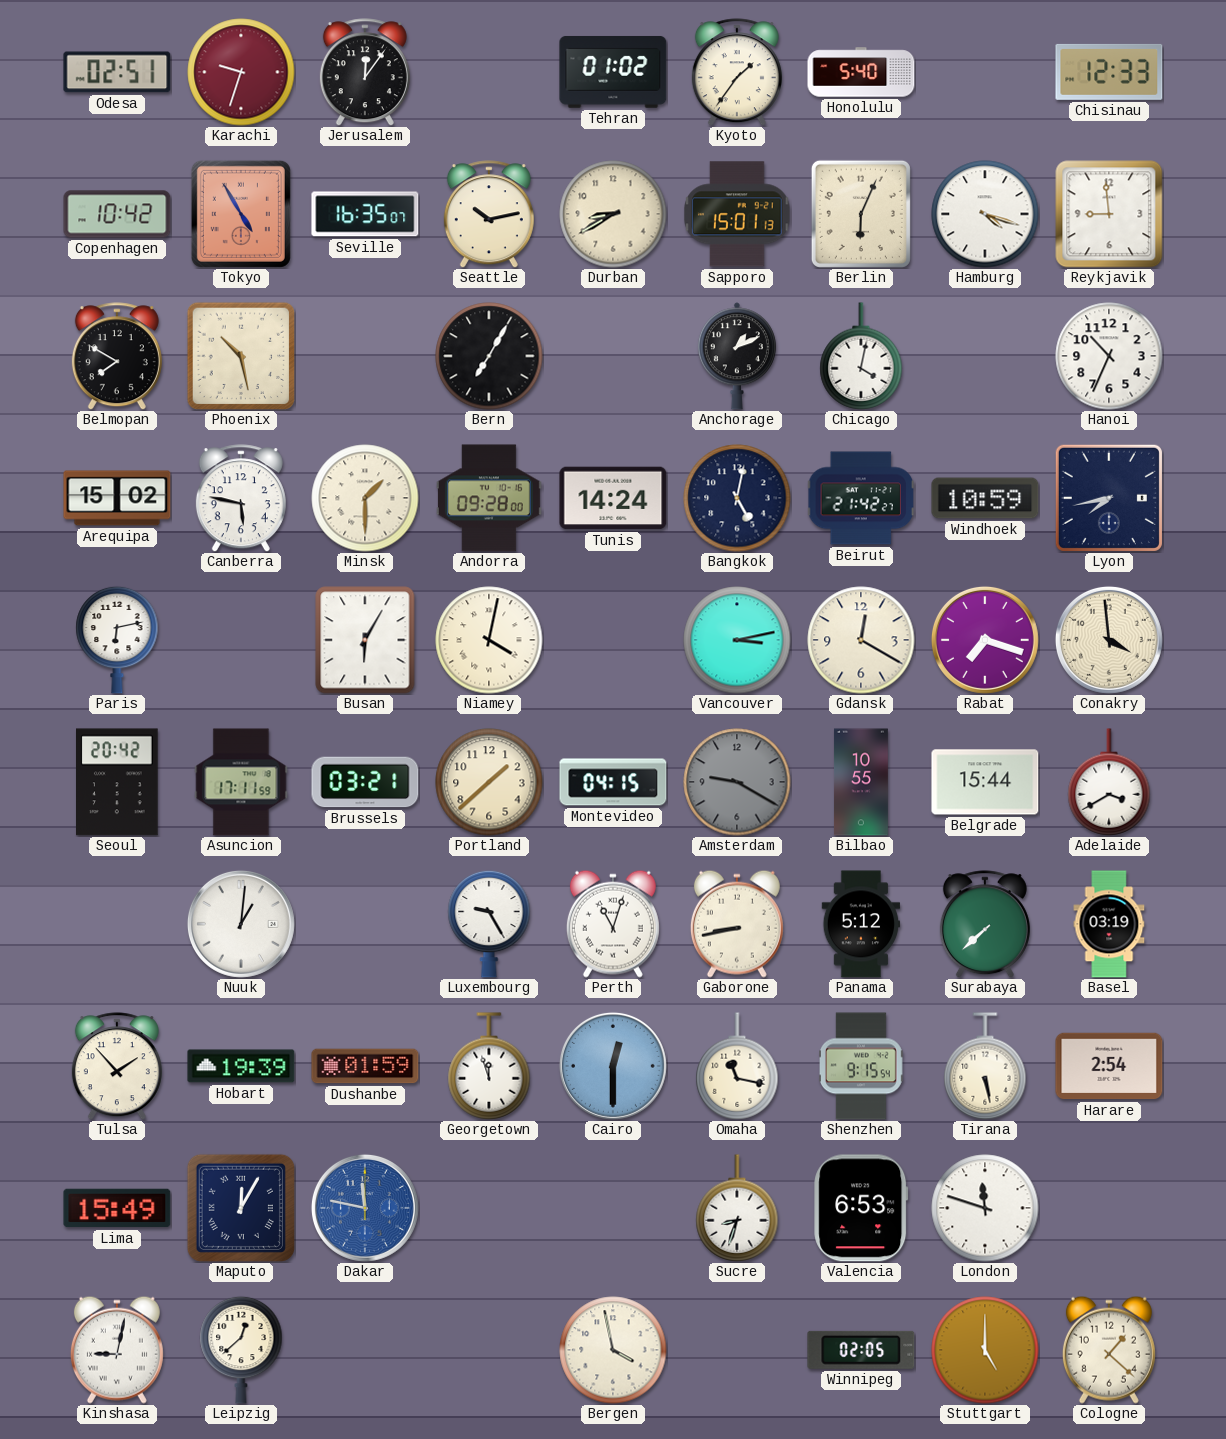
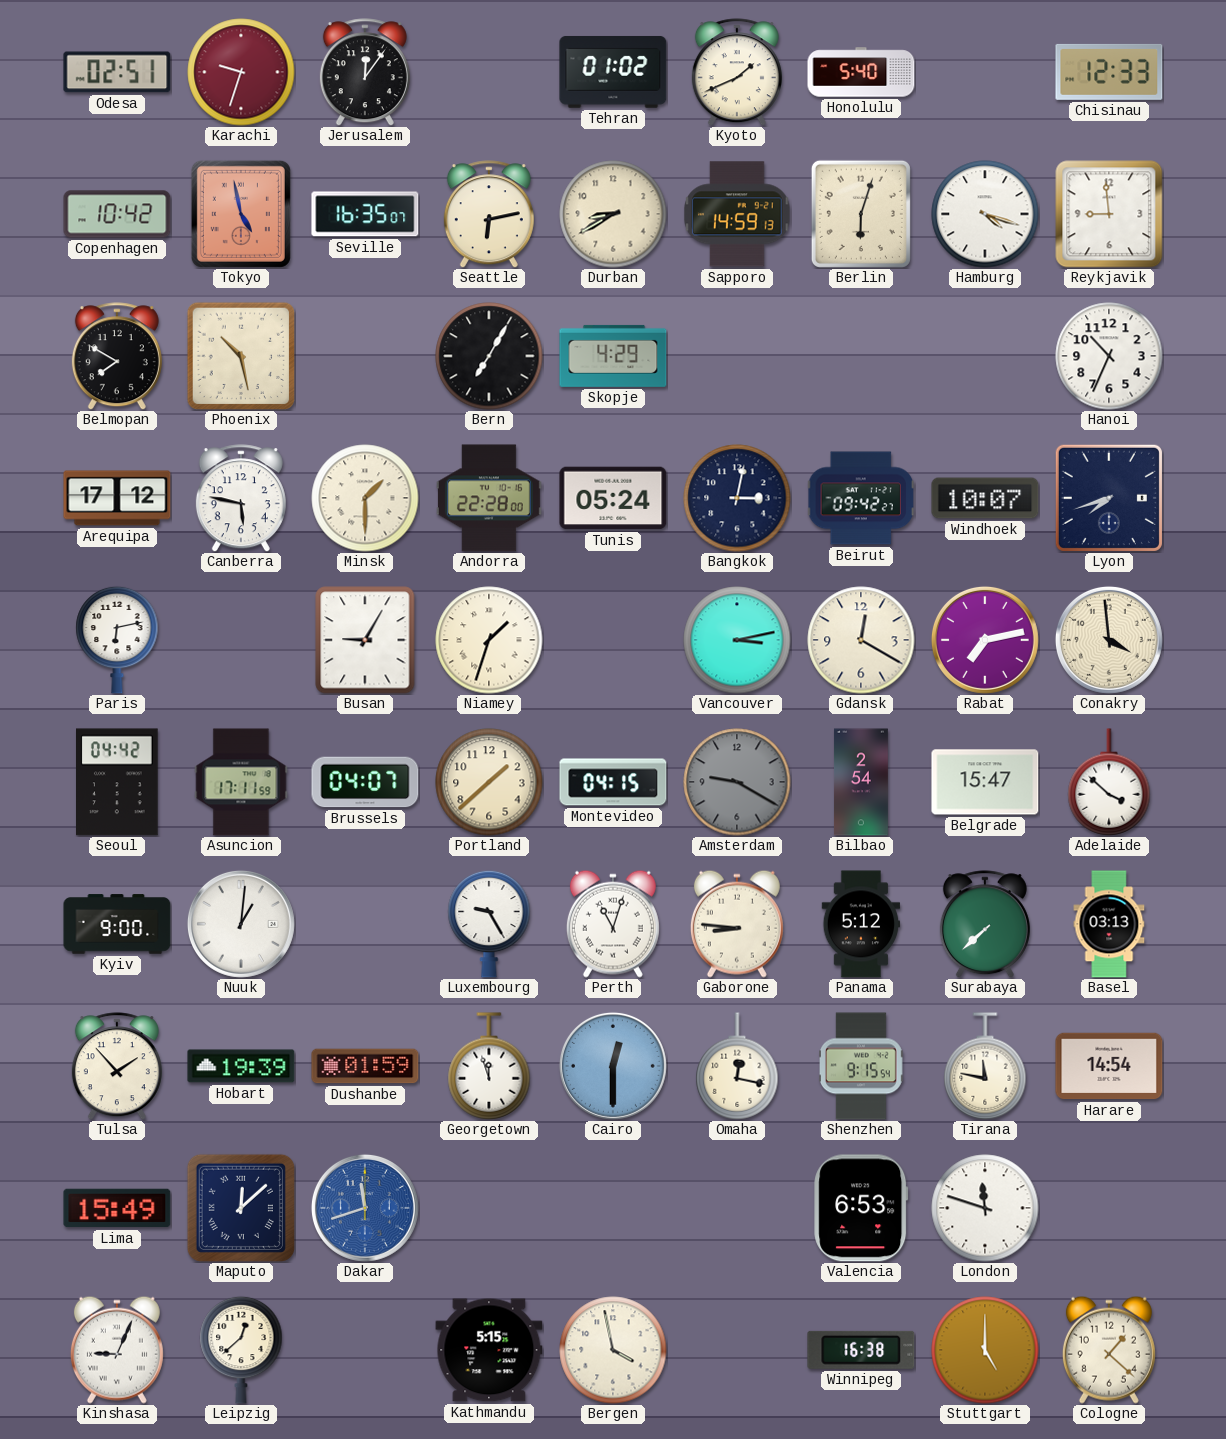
Kyoto: 1:36 -> 1:41
Tokyo: 4:55 -> 4:58
Seattle: 10:13 -> 6:13
Sapporo: 15:01 -> 14:59
Berlin: 6:04 -> 6:03
Skopje: none -> 4:29
Anchorage: 1:11 -> none
Chicago: 4:02 -> none
Arequipa: 15:02 -> 17:12
Andorra: 09:28 -> 22:28
Tunis: 14:24 -> 05:24
Bangkok: 5:02 -> 3:02
Beirut: 21:42 -> 09:42
Windhoek: 10:59 -> 10:07
Lyon: 7:43 -> 7:42
Busan: 6:05 -> 9:05
Niamey: 4:02 -> 1:33
Rabat: 7:18 -> 7:13
Seoul: 20:42 -> 04:42
Brussels: 03:21 -> 04:07
Bilbao: 10:55 -> 2:54
Belgrade: 15:44 -> 15:47
Adelaide: 3:40 -> 3:52
Kyiv: none -> 9:00
Gaborone: 8:43 -> 8:46
Basel: 03:19 -> 03:13
Omaha: 11:17 -> 12:17
Tirana: 5:28 -> 11:47
Harare: 2:54 -> 14:54
Maputo: 12:05 -> 12:08
Dakar: 11:47 -> 11:42
Sucre: 8:33 -> none
Kinshasa: 9:02 -> 9:04
Kathmandu: none -> 5:15
Winnipeg: 02:05 -> 16:38
